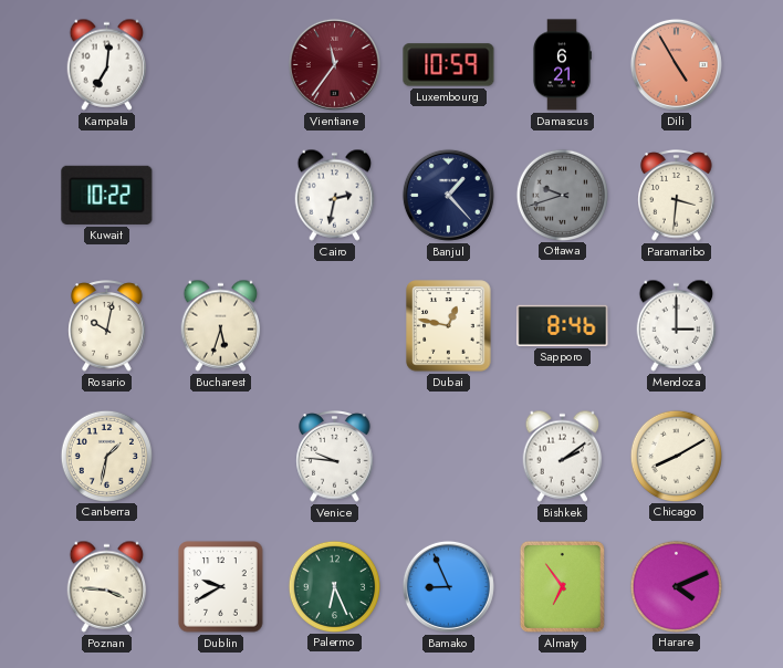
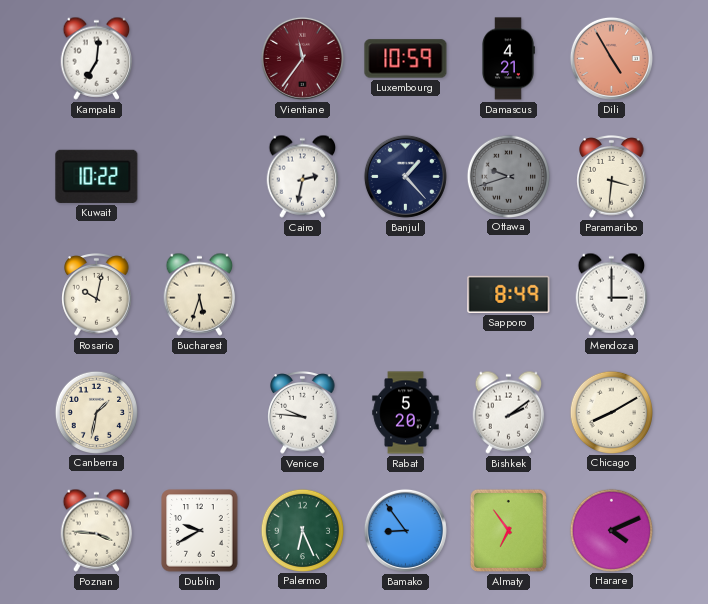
Damascus: 6:21 -> 4:21
Dubai: 12:47 -> none
Sapporo: 8:46 -> 8:49
Rabat: none -> 5:20
Bamako: 8:56 -> 8:54
